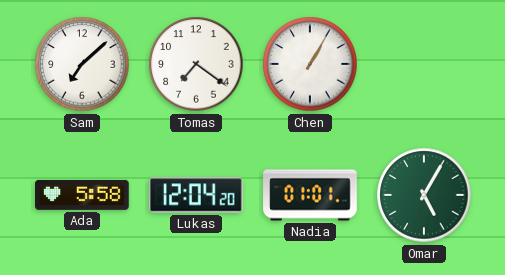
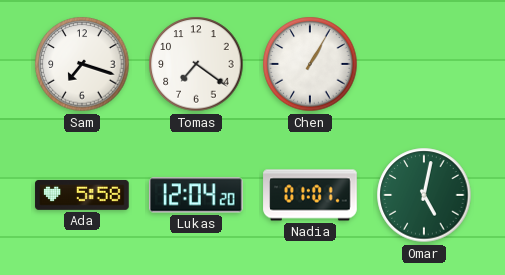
Sam: 7:08 -> 7:18
Omar: 5:05 -> 5:02
